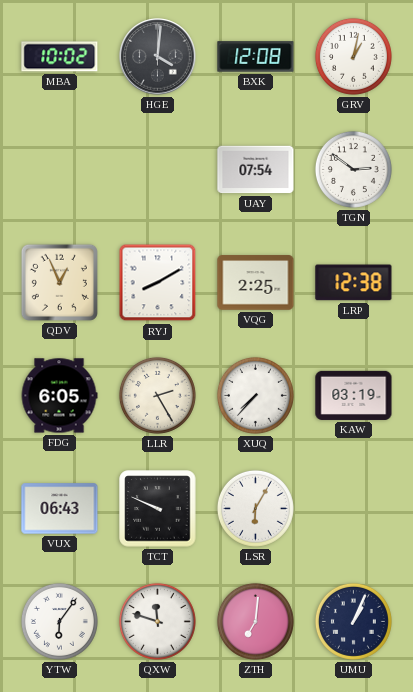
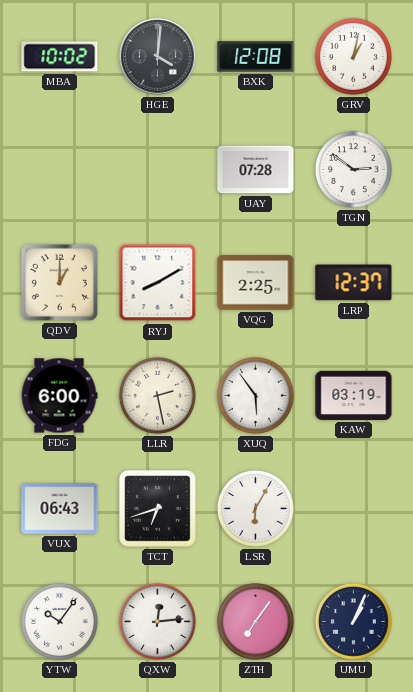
UAY: 07:54 -> 07:28
QDV: 12:56 -> 1:00
LRP: 12:38 -> 12:37
FDG: 6:05 -> 6:00
LLR: 2:25 -> 2:28
XUQ: 7:37 -> 5:54
TCT: 9:49 -> 6:42
YTW: 6:06 -> 10:06
QXW: 11:48 -> 12:14
ZTH: 7:01 -> 7:06
